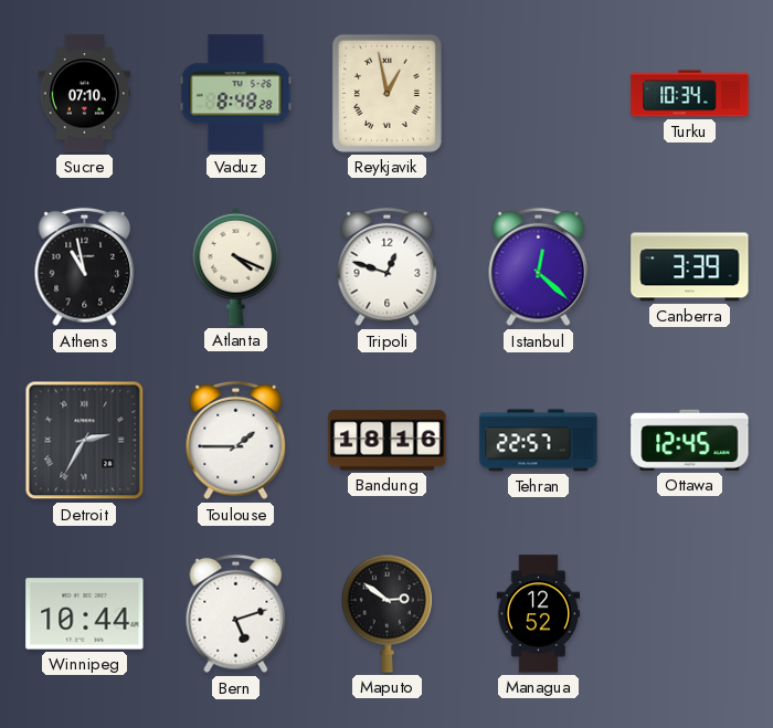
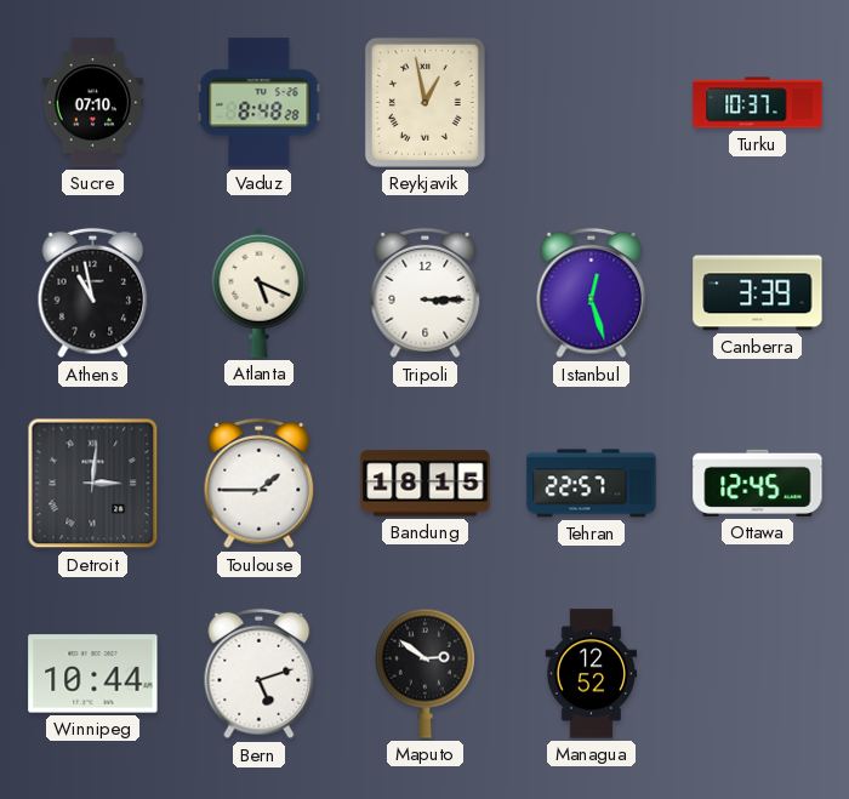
Turku: 10:34 -> 10:37
Atlanta: 4:19 -> 5:19
Tripoli: 12:48 -> 3:15
Istanbul: 12:22 -> 12:27
Detroit: 2:35 -> 3:01
Bandung: 18:16 -> 18:15
